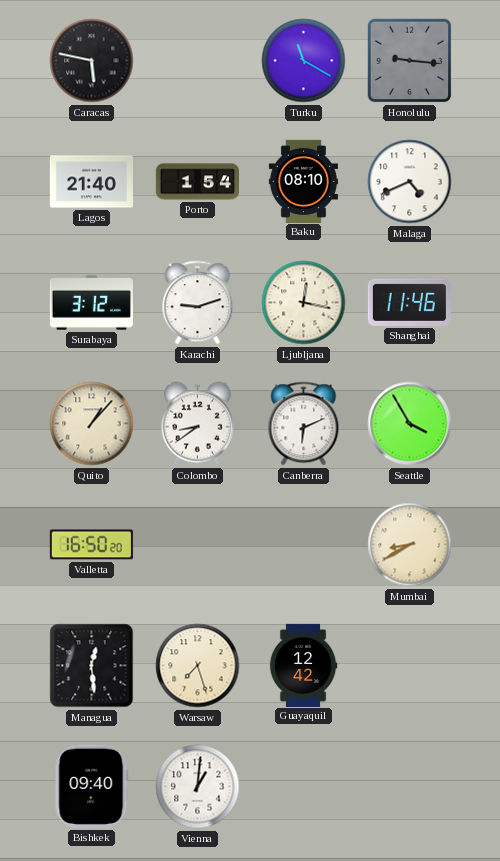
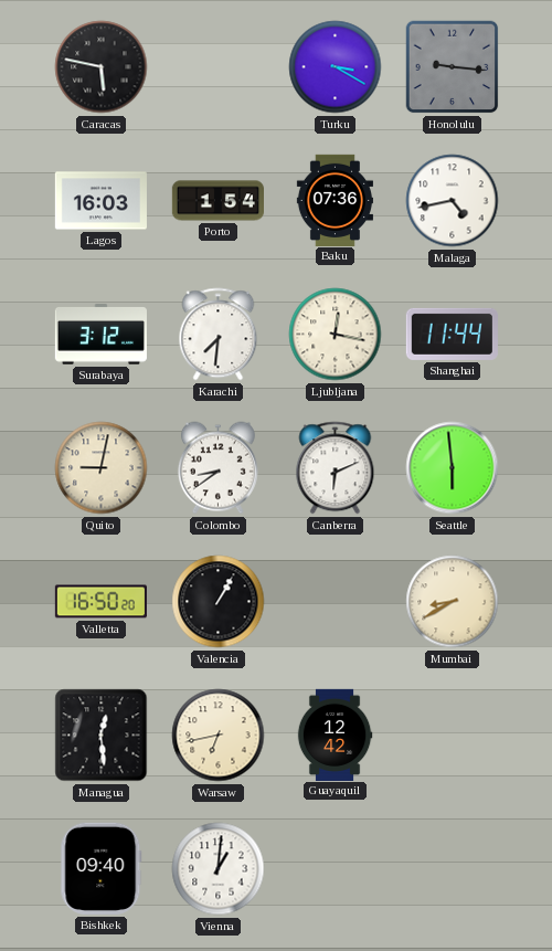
Turku: 11:20 -> 3:20
Lagos: 21:40 -> 16:03
Baku: 08:10 -> 07:36
Malaga: 4:41 -> 4:43
Karachi: 9:12 -> 7:31
Shanghai: 11:46 -> 11:44
Quito: 1:07 -> 9:02
Seattle: 3:55 -> 5:59
Valencia: none -> 1:05
Warsaw: 7:27 -> 6:43
